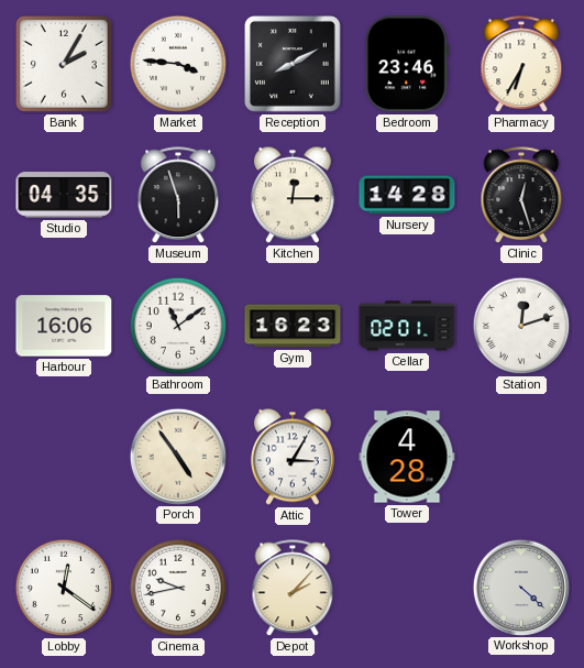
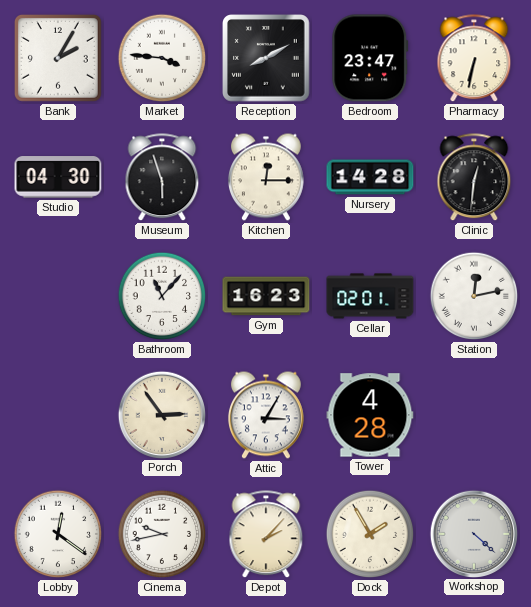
Bedroom: 23:46 -> 23:47
Pharmacy: 6:35 -> 6:32
Studio: 04:35 -> 04:30
Clinic: 12:27 -> 12:31
Harbour: 16:06 -> none
Bathroom: 11:09 -> 11:07
Station: 12:12 -> 12:13
Porch: 4:54 -> 2:54
Dock: none -> 1:55
